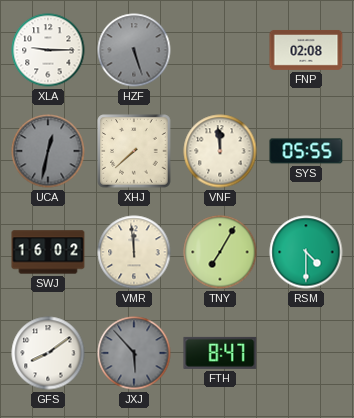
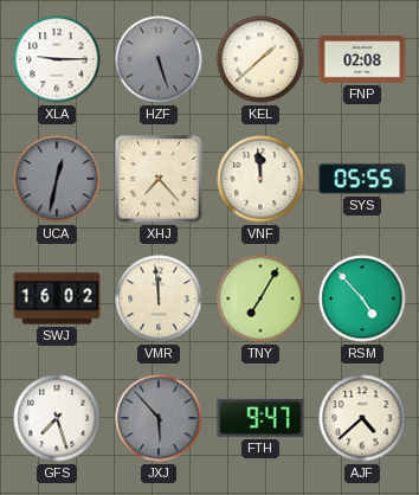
KEL: none -> 1:38
XHJ: 7:38 -> 7:23
RSM: 4:30 -> 4:53
GFS: 8:09 -> 7:27
FTH: 8:47 -> 9:47
AJF: none -> 4:38
